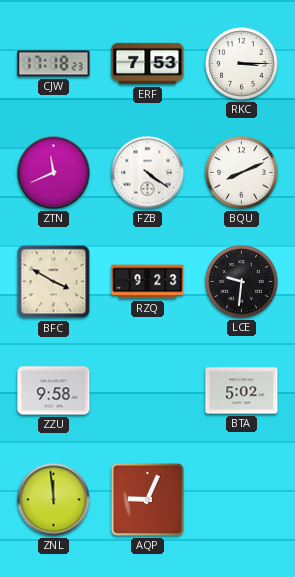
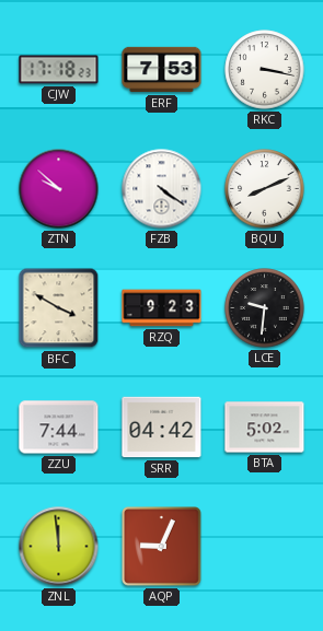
RKC: 3:15 -> 3:17
ZTN: 11:41 -> 9:52
ZZU: 9:58 -> 7:44
SRR: none -> 04:42
